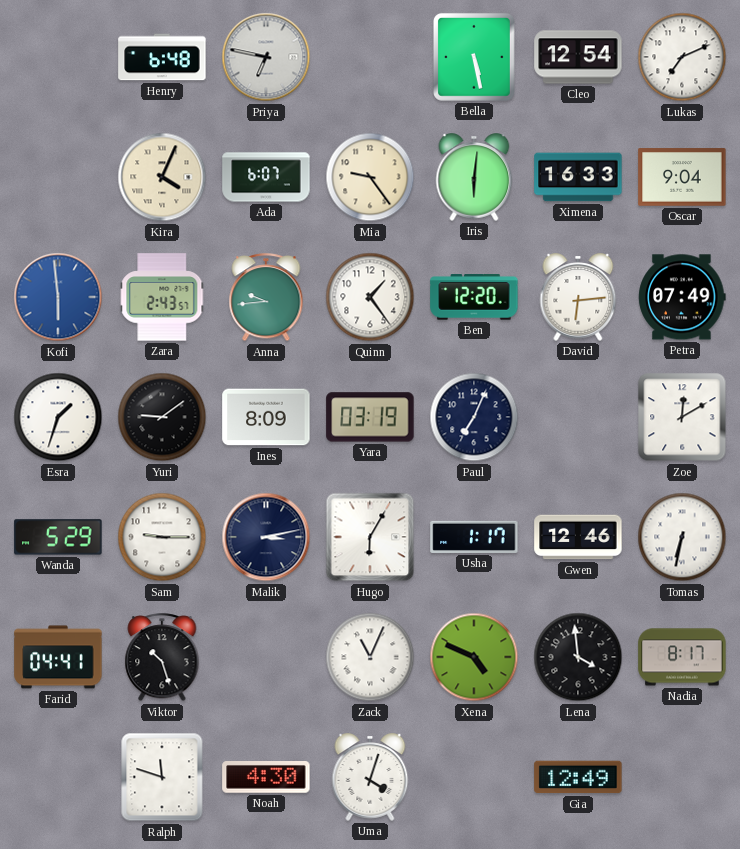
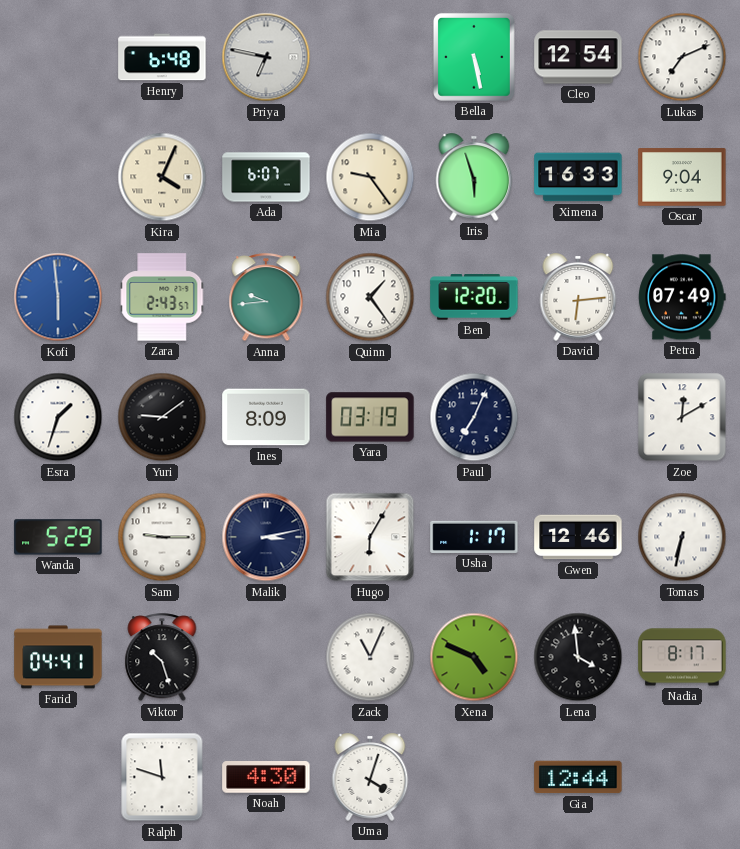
Iris: 6:01 -> 5:57
Gia: 12:49 -> 12:44
